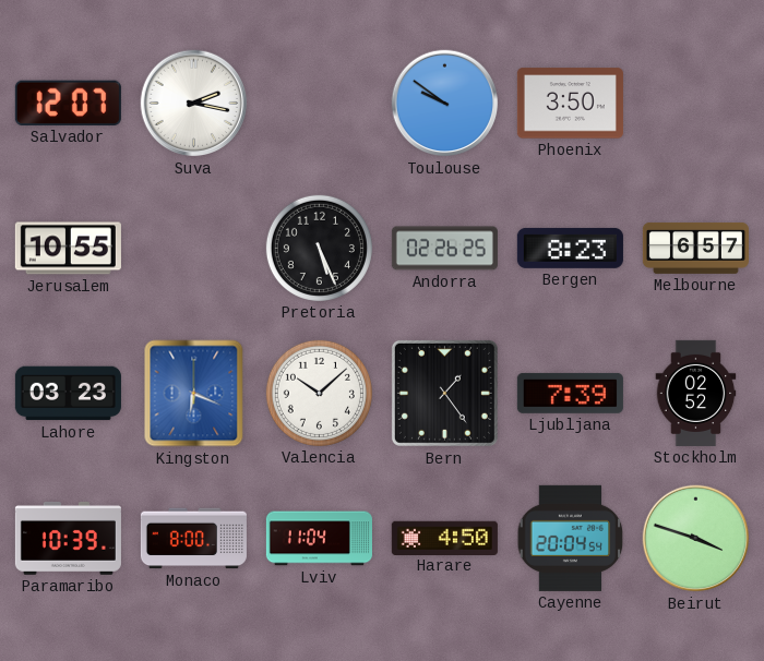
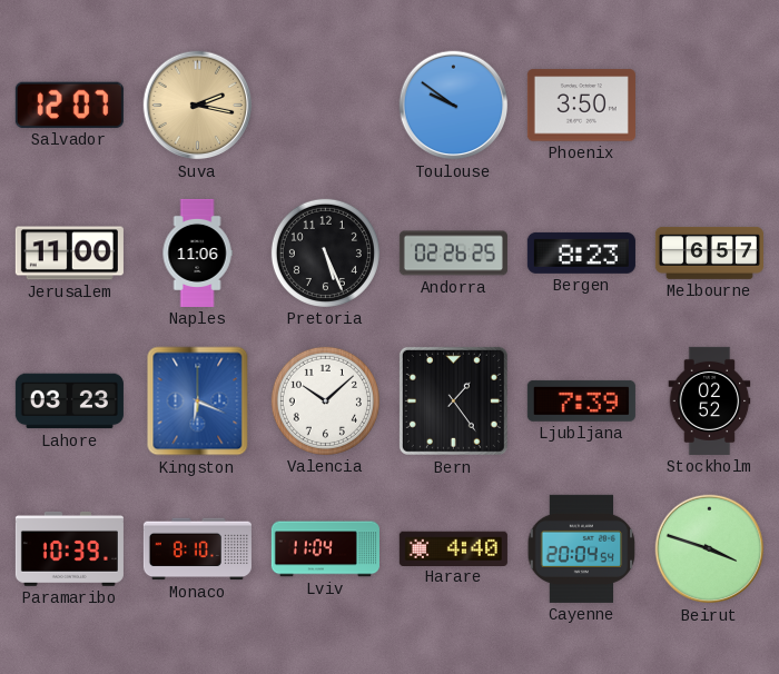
Suva dial: white -> champagne
Jerusalem: 10:55 -> 11:00
Naples: none -> 11:06
Monaco: 8:00 -> 8:10
Harare: 4:50 -> 4:40
